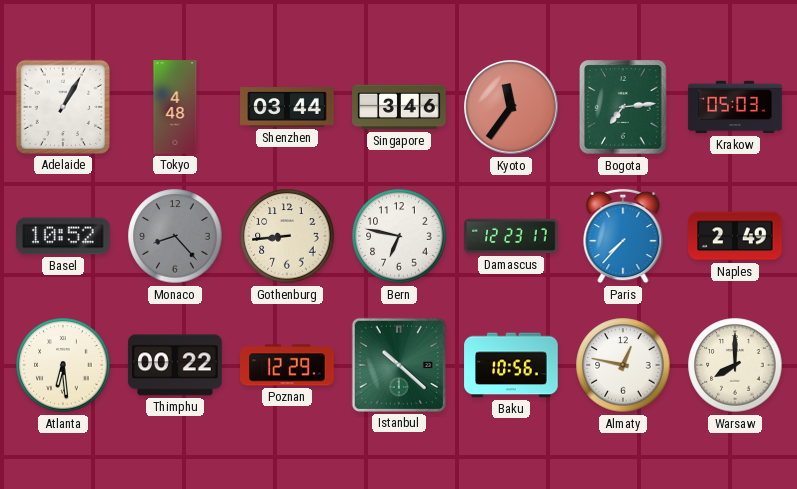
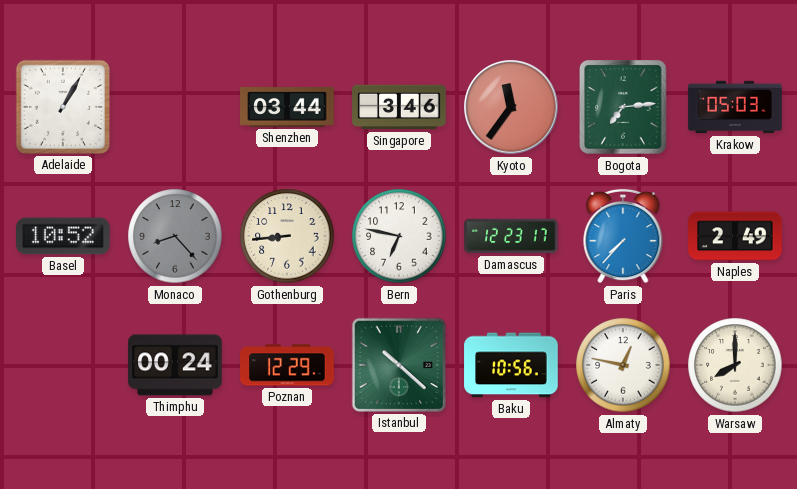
Tokyo: 4:48 -> none
Atlanta: 6:29 -> none
Thimphu: 00:22 -> 00:24
